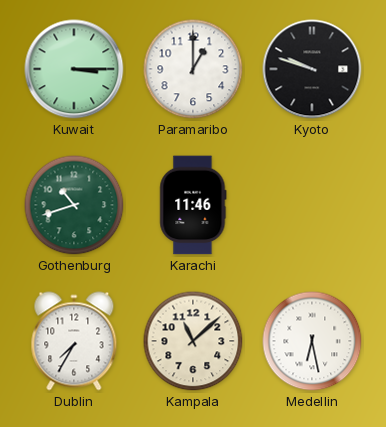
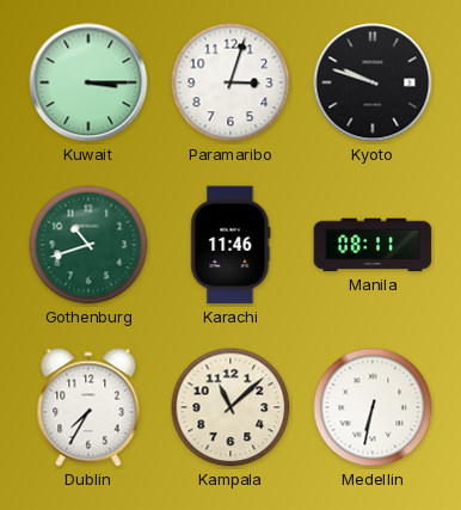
Paramaribo: 1:00 -> 3:03
Manila: none -> 08:11
Medellin: 6:28 -> 6:32
